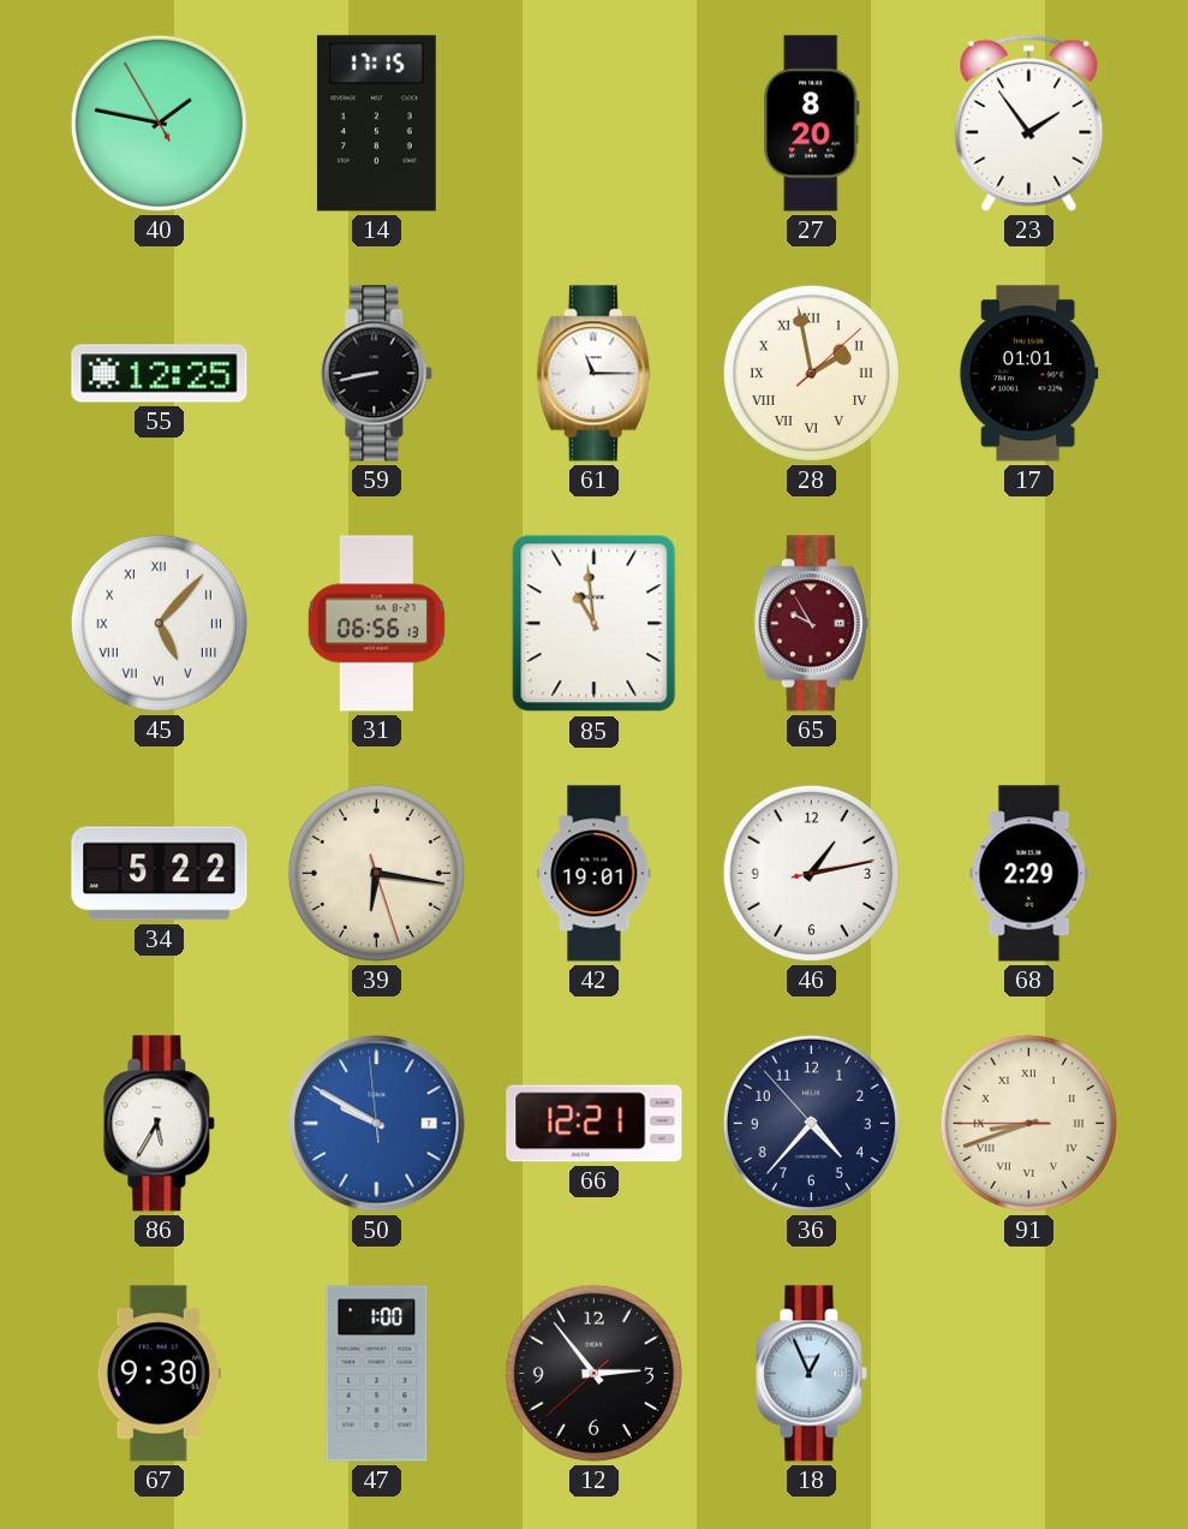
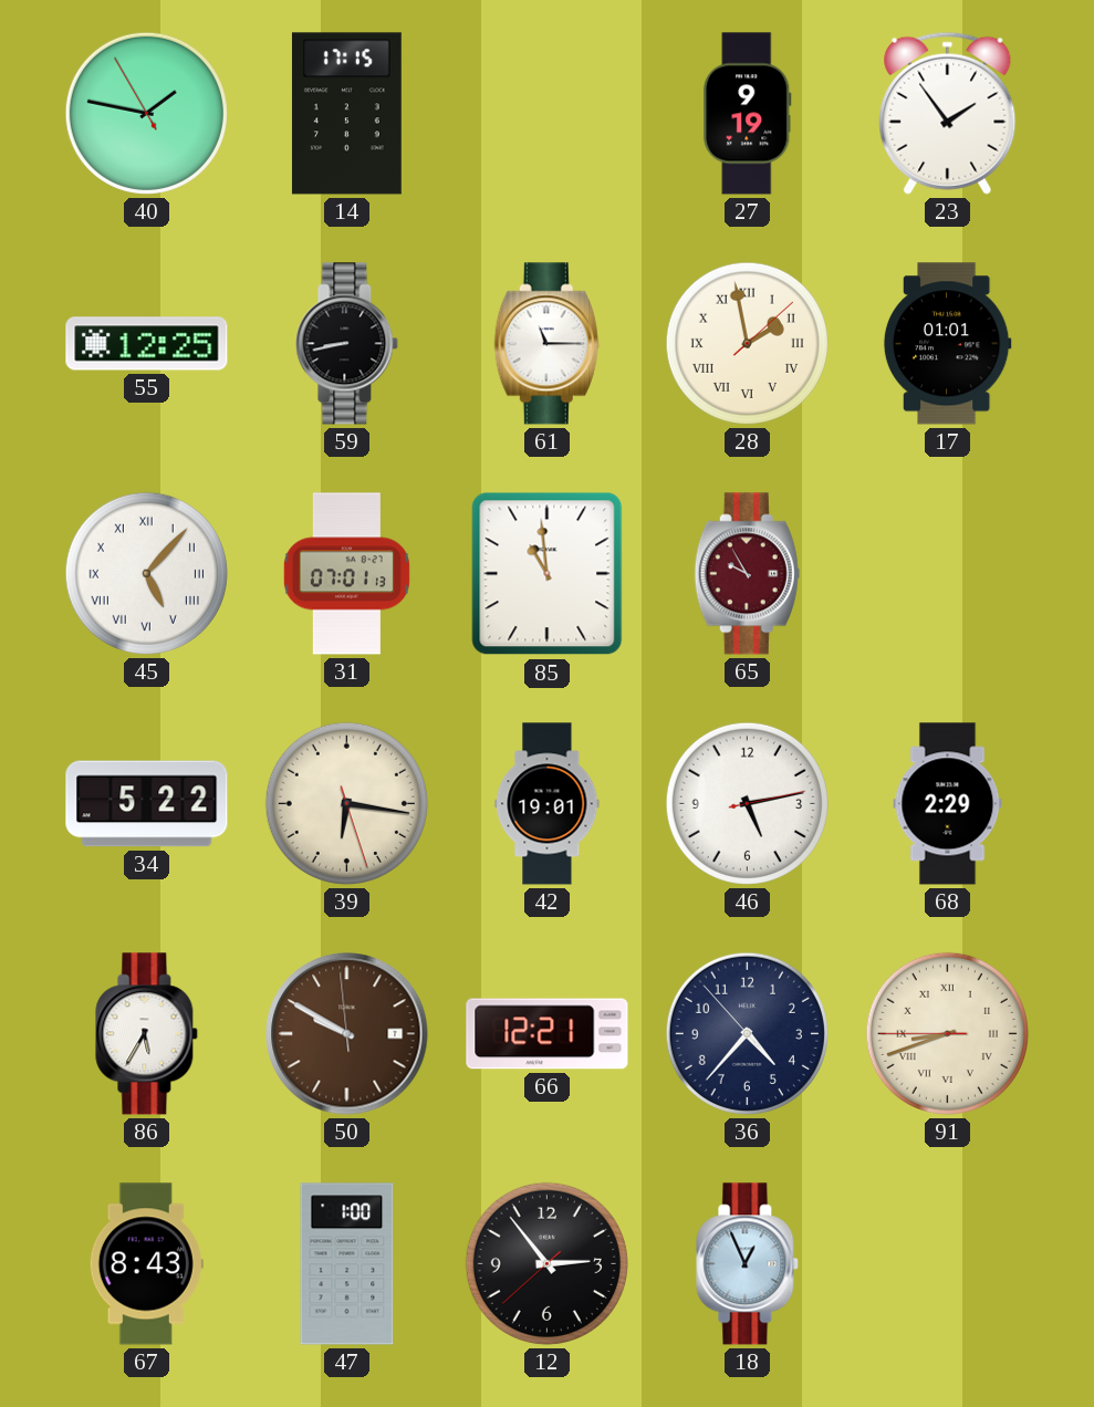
27: 8:20 -> 9:19
31: 06:56 -> 07:01
46: 1:13 -> 5:13
50 dial: blue -> brown
67: 9:30 -> 8:43
